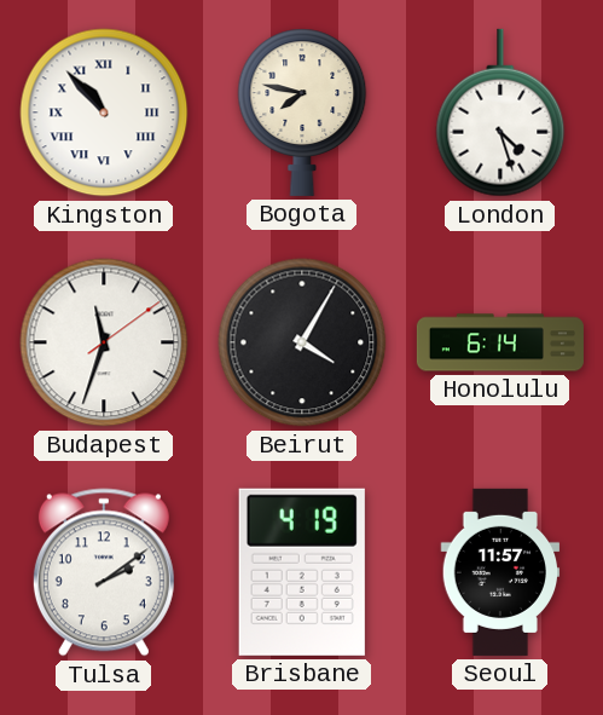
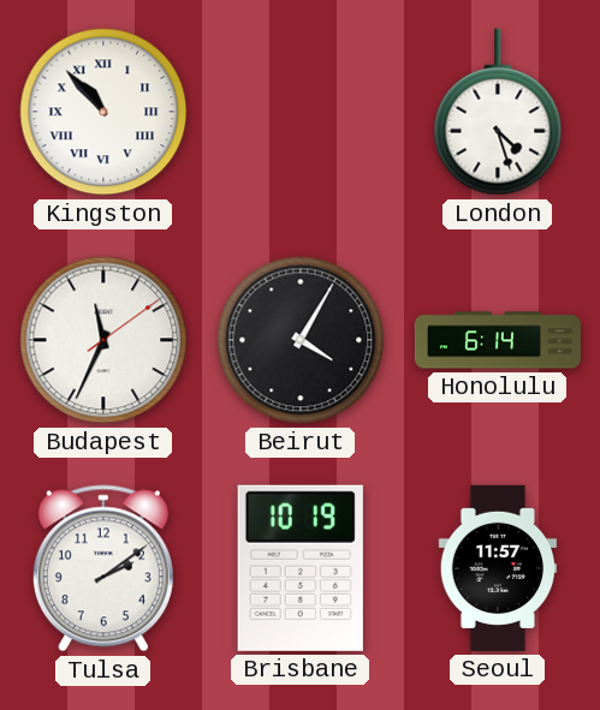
Bogota: 7:47 -> none
Budapest: 11:33 -> 11:34
Brisbane: 4:19 -> 10:19
